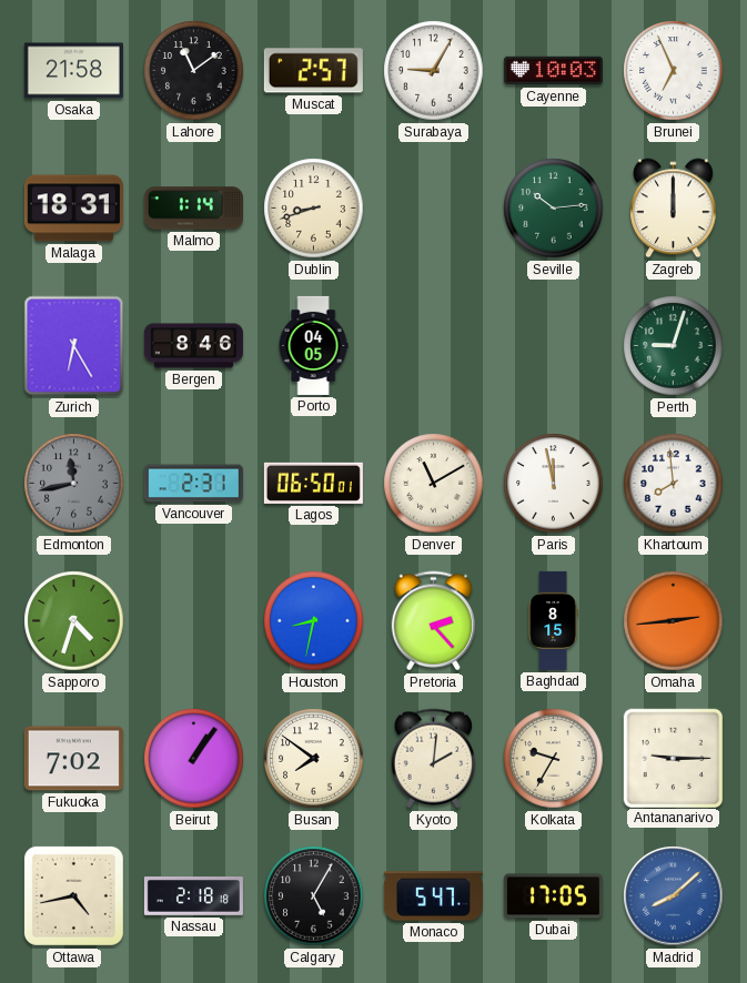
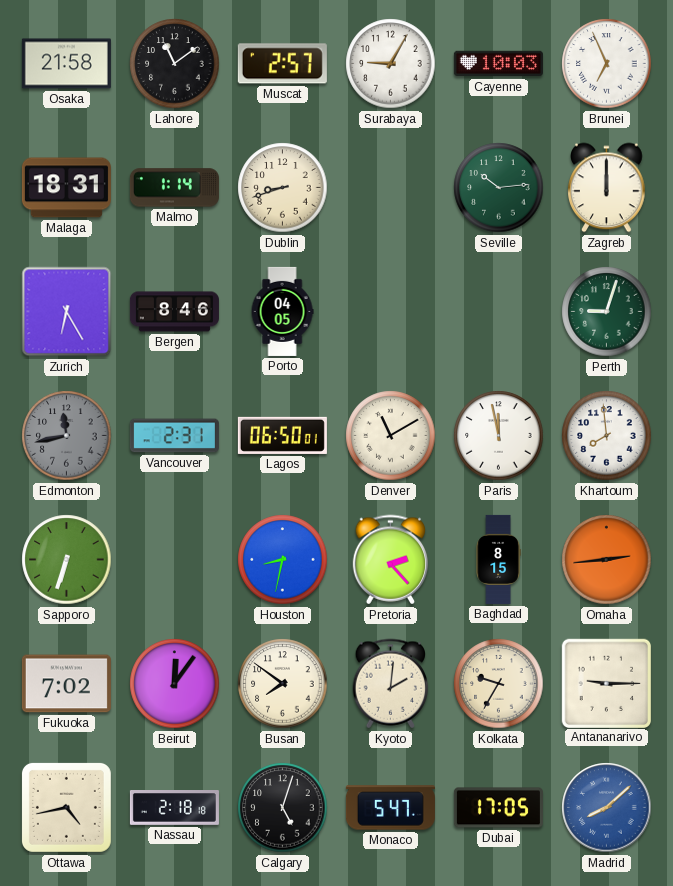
Sapporo: 4:33 -> 6:33
Beirut: 1:06 -> 12:06
Calgary: 5:05 -> 5:03
